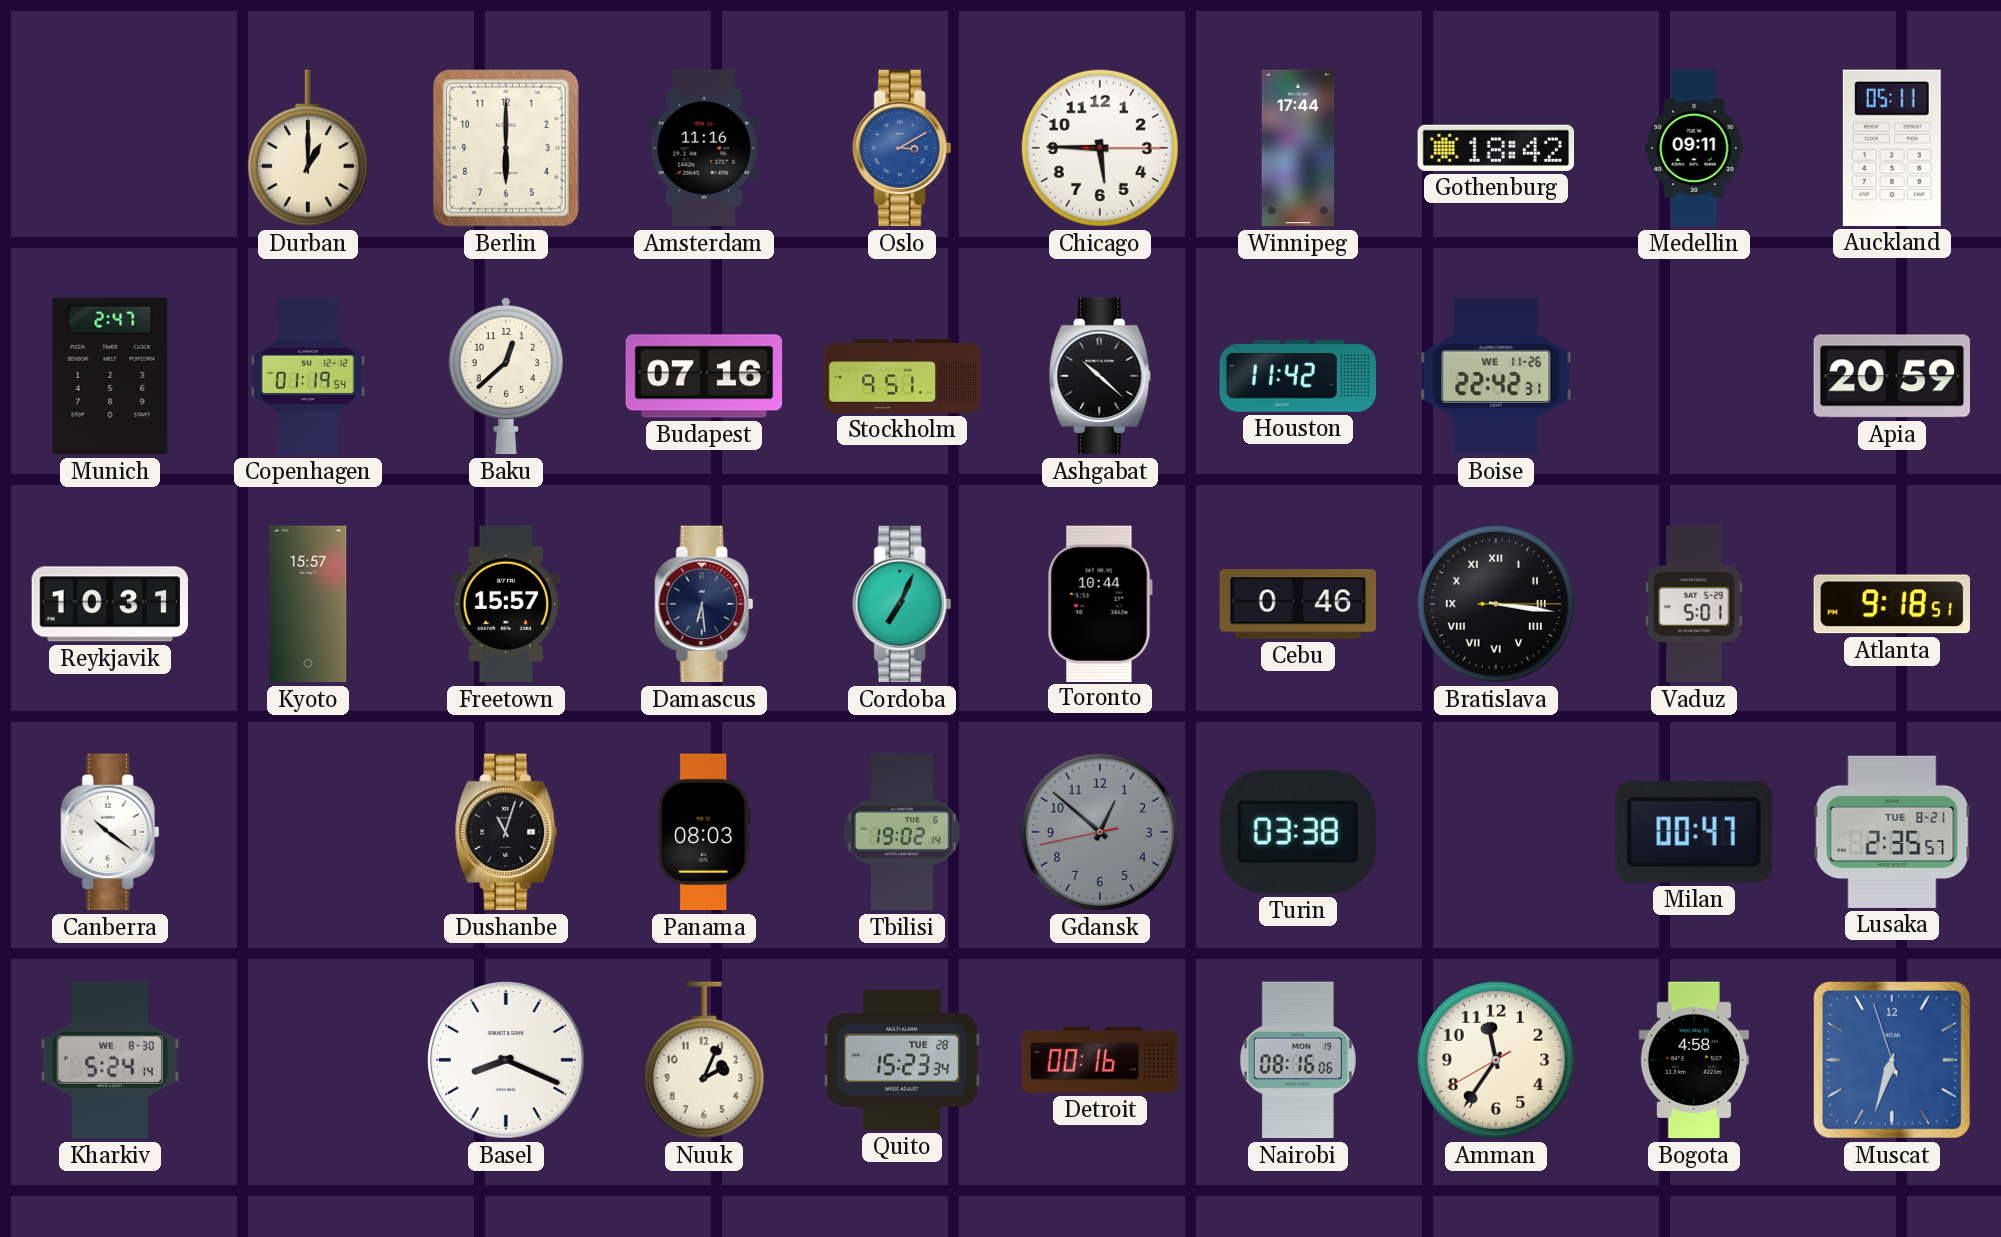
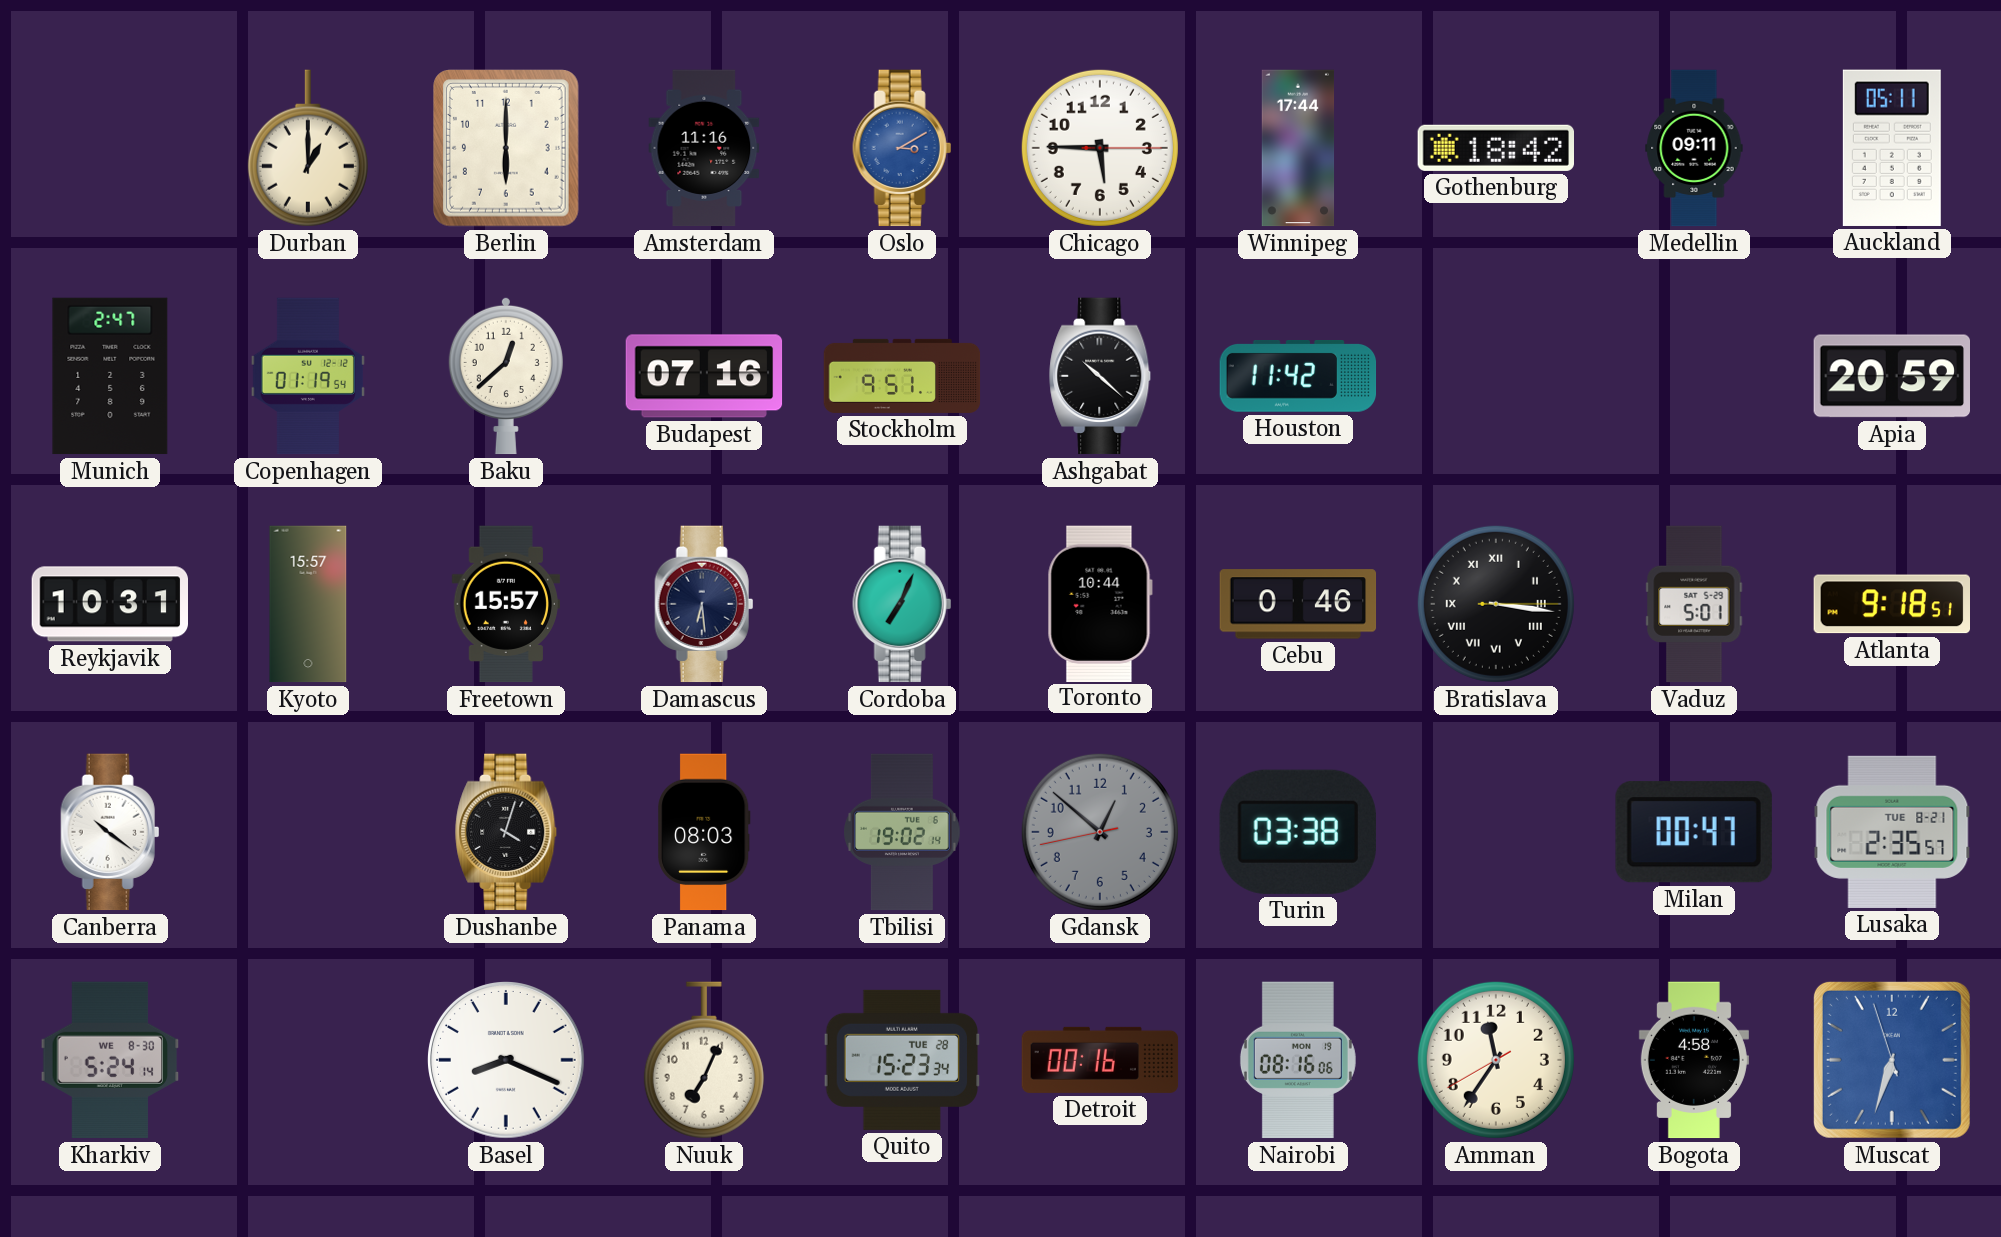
Boise: 22:42 -> none
Dushanbe: 11:03 -> 4:03
Nuuk: 2:04 -> 7:04
